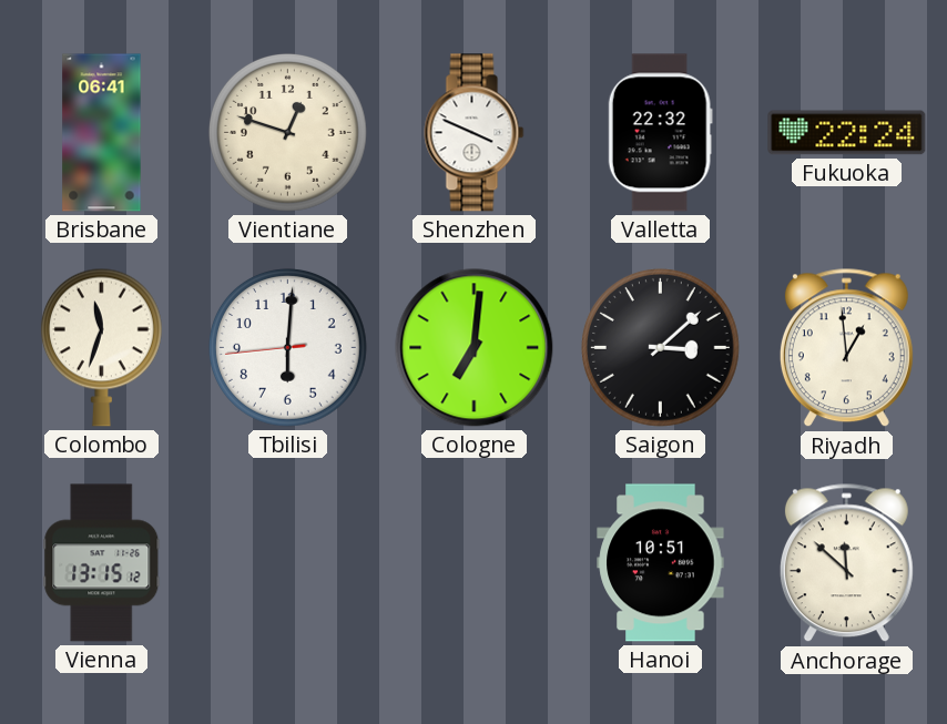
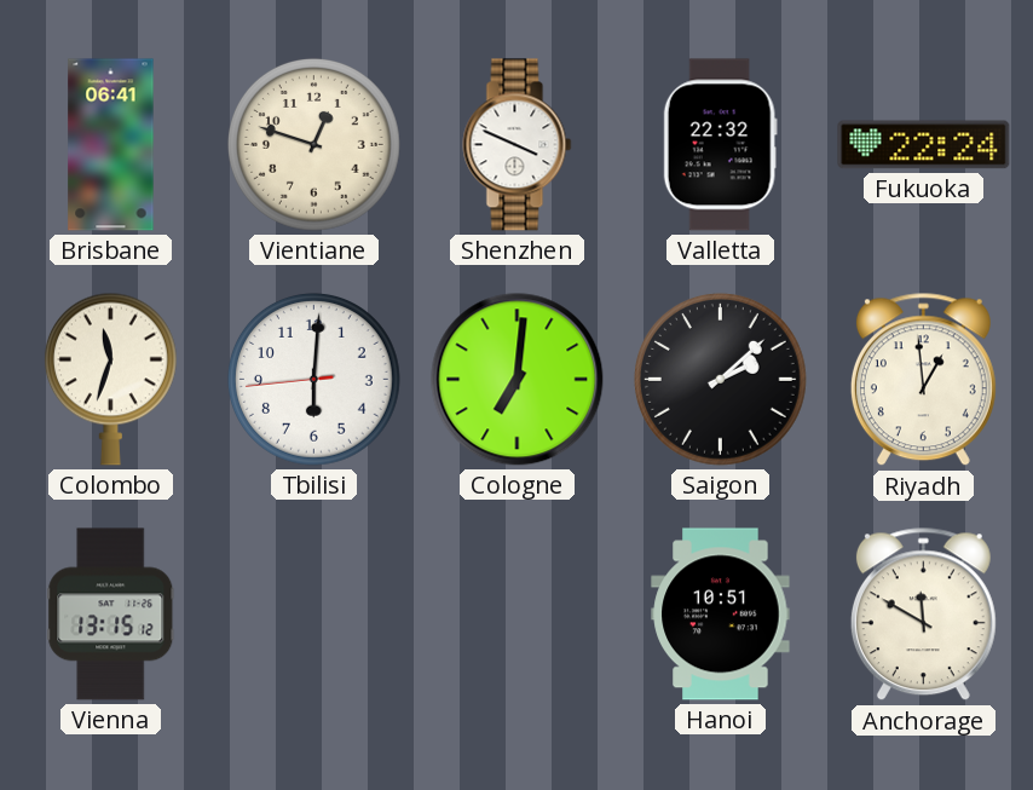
Saigon: 3:08 -> 2:08
Anchorage: 11:52 -> 11:50
